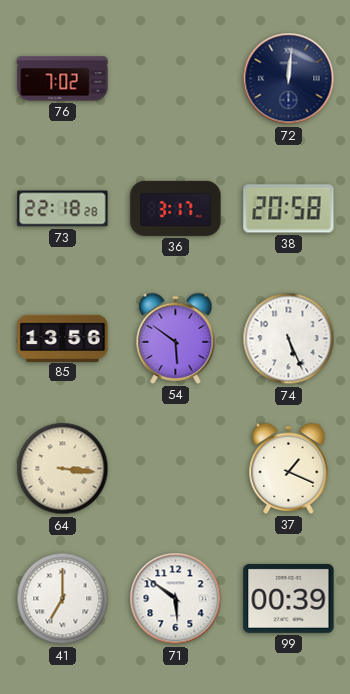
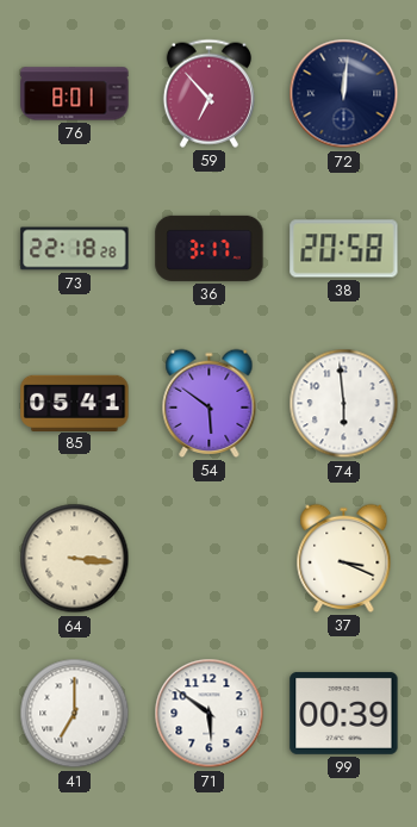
76: 7:02 -> 8:01
59: none -> 6:53
85: 13:56 -> 05:41
74: 5:26 -> 5:59
37: 1:19 -> 3:19
